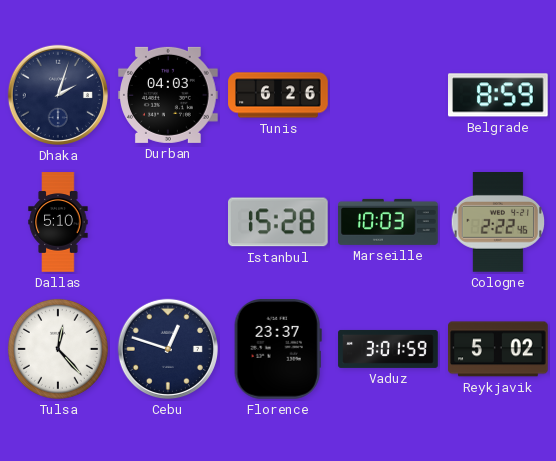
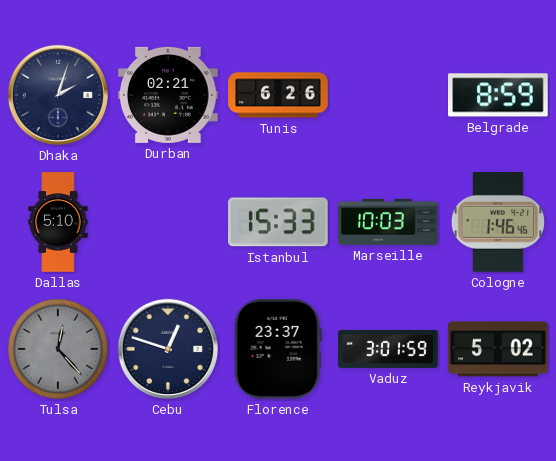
Durban: 04:03 -> 02:21
Istanbul: 15:28 -> 15:33
Cologne: 2:22 -> 1:46
Tulsa dial: white -> grey
